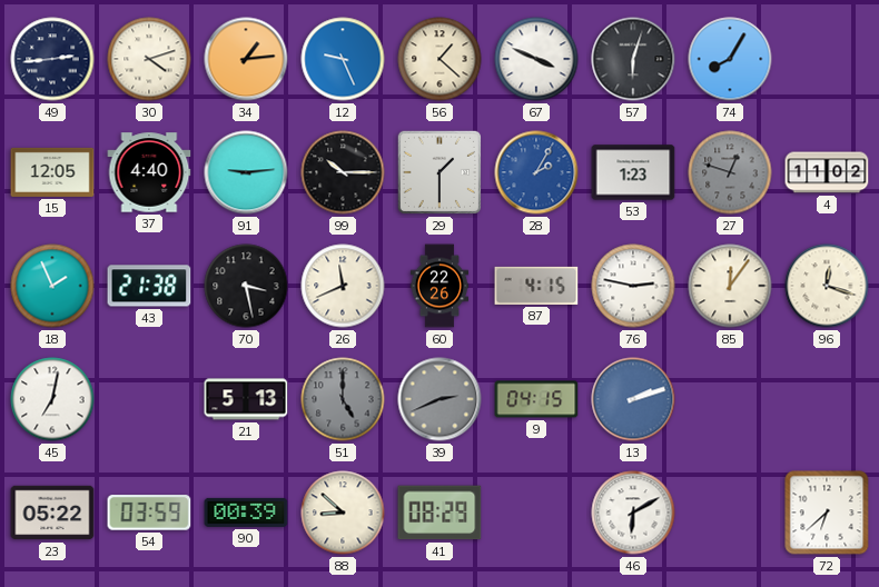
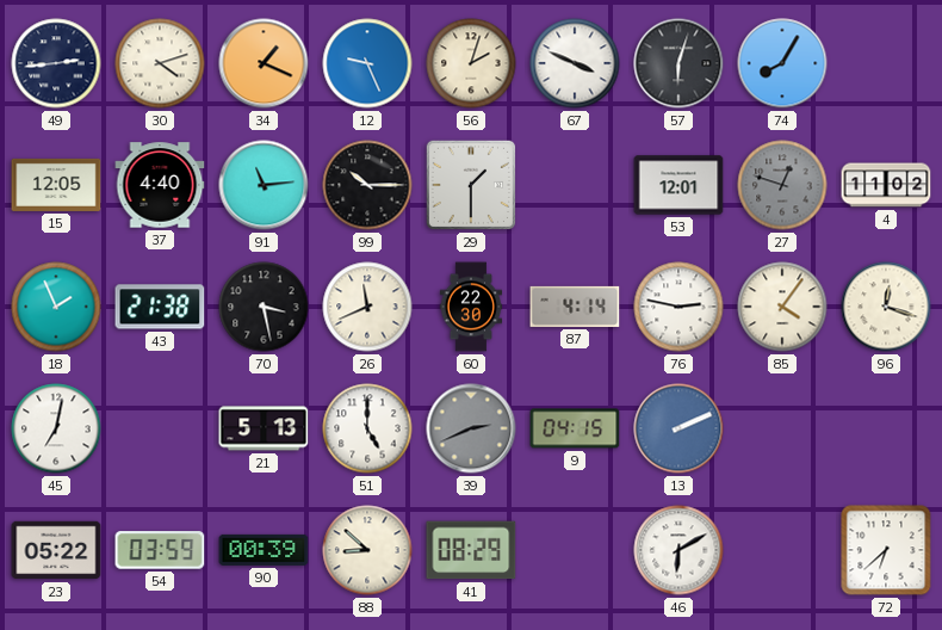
34: 1:14 -> 1:19
56: 1:22 -> 2:03
91: 9:14 -> 11:14
28: 2:05 -> none
53: 1:23 -> 12:01
60: 22:26 -> 22:30
87: 4:15 -> 4:14
85: 12:06 -> 4:06
51 dial: grey -> white
13: 2:12 -> 2:11
